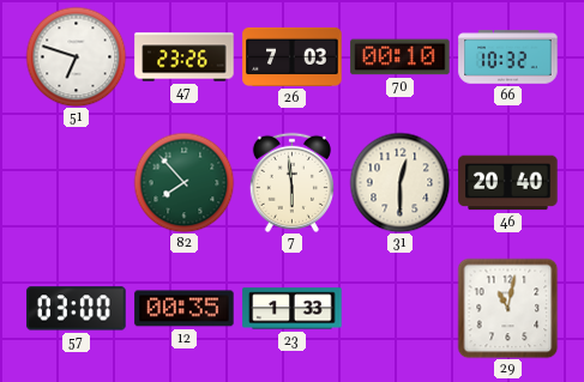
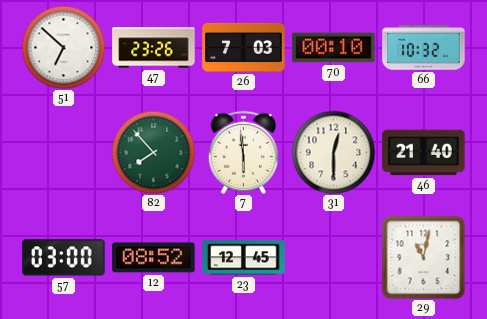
51: 6:48 -> 6:52
46: 20:40 -> 21:40
12: 00:35 -> 08:52
23: 1:33 -> 12:45
